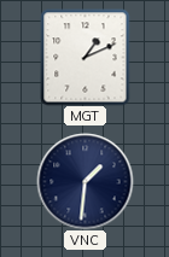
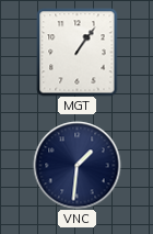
MGT: 1:11 -> 1:06
